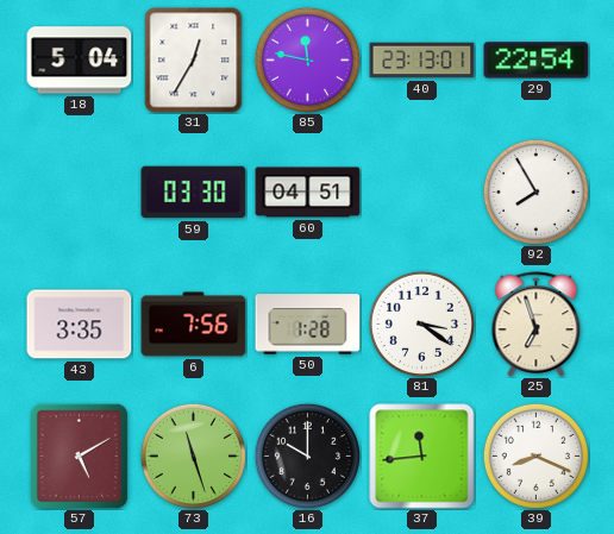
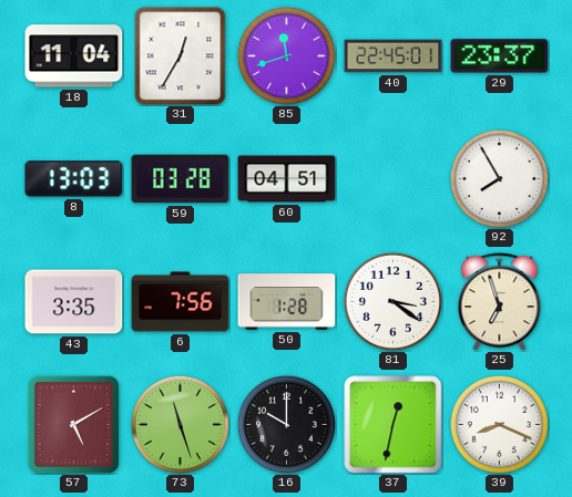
18: 5:04 -> 11:04
85: 11:47 -> 11:42
40: 23:13 -> 22:45
29: 22:54 -> 23:37
8: none -> 13:03
59: 03:30 -> 03:28
37: 11:44 -> 12:32
